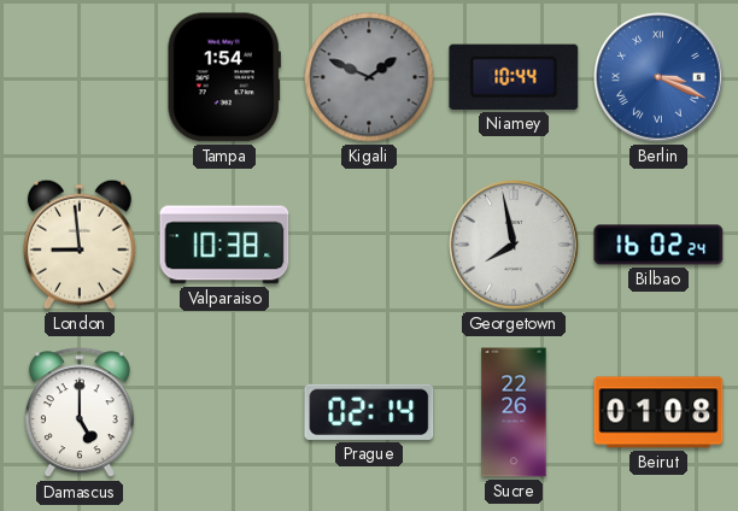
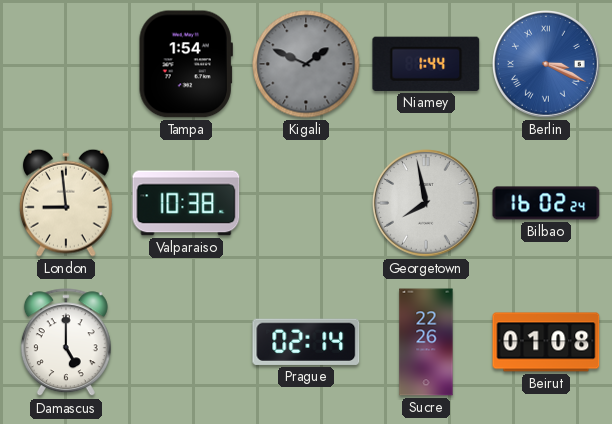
Niamey: 10:44 -> 1:44
